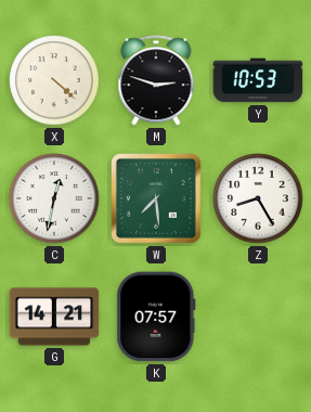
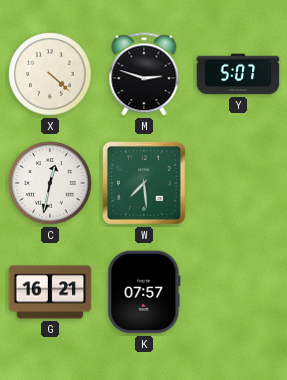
Y: 10:53 -> 5:07
Z: 8:25 -> none
G: 14:21 -> 16:21
